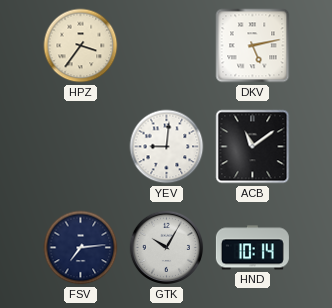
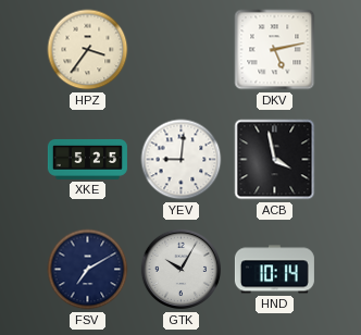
XKE: none -> 5:25
ACB: 11:09 -> 3:58
FSV: 7:14 -> 7:10
